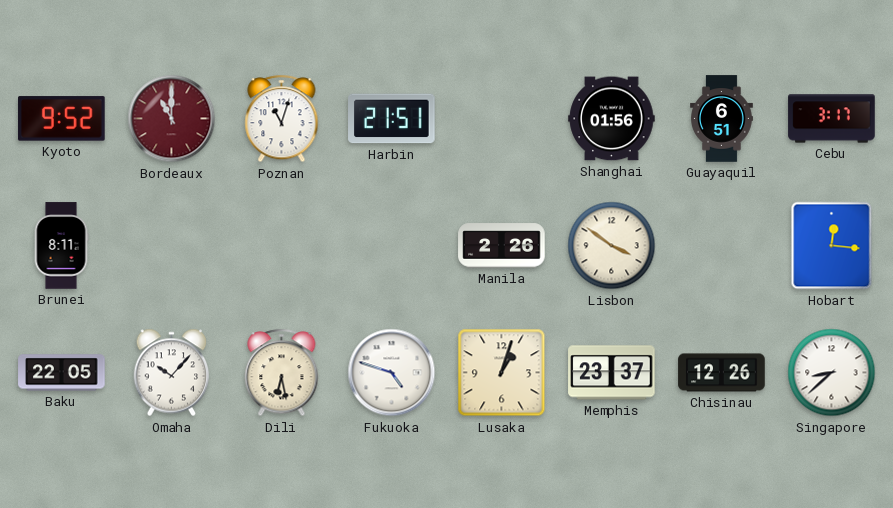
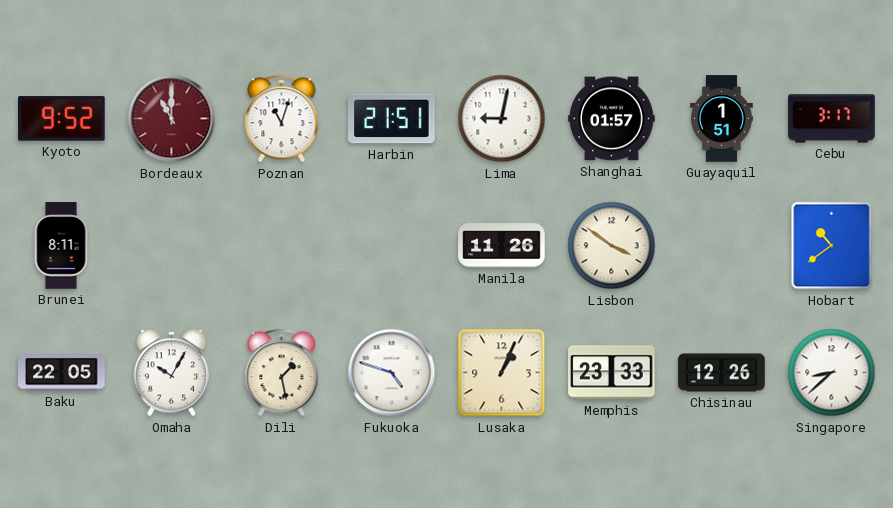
Lima: none -> 9:02
Shanghai: 01:56 -> 01:57
Guayaquil: 6:51 -> 1:51
Manila: 2:26 -> 11:26
Hobart: 12:16 -> 10:39
Omaha: 10:07 -> 10:05
Dili: 6:28 -> 1:28
Lusaka: 1:03 -> 1:04
Memphis: 23:37 -> 23:33
